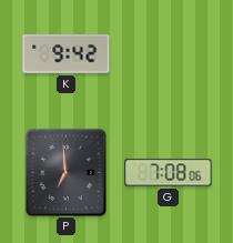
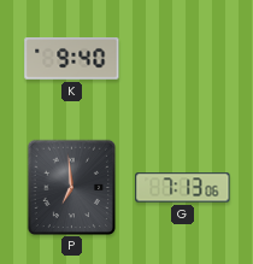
K: 9:42 -> 9:40
G: 7:08 -> 7:13
